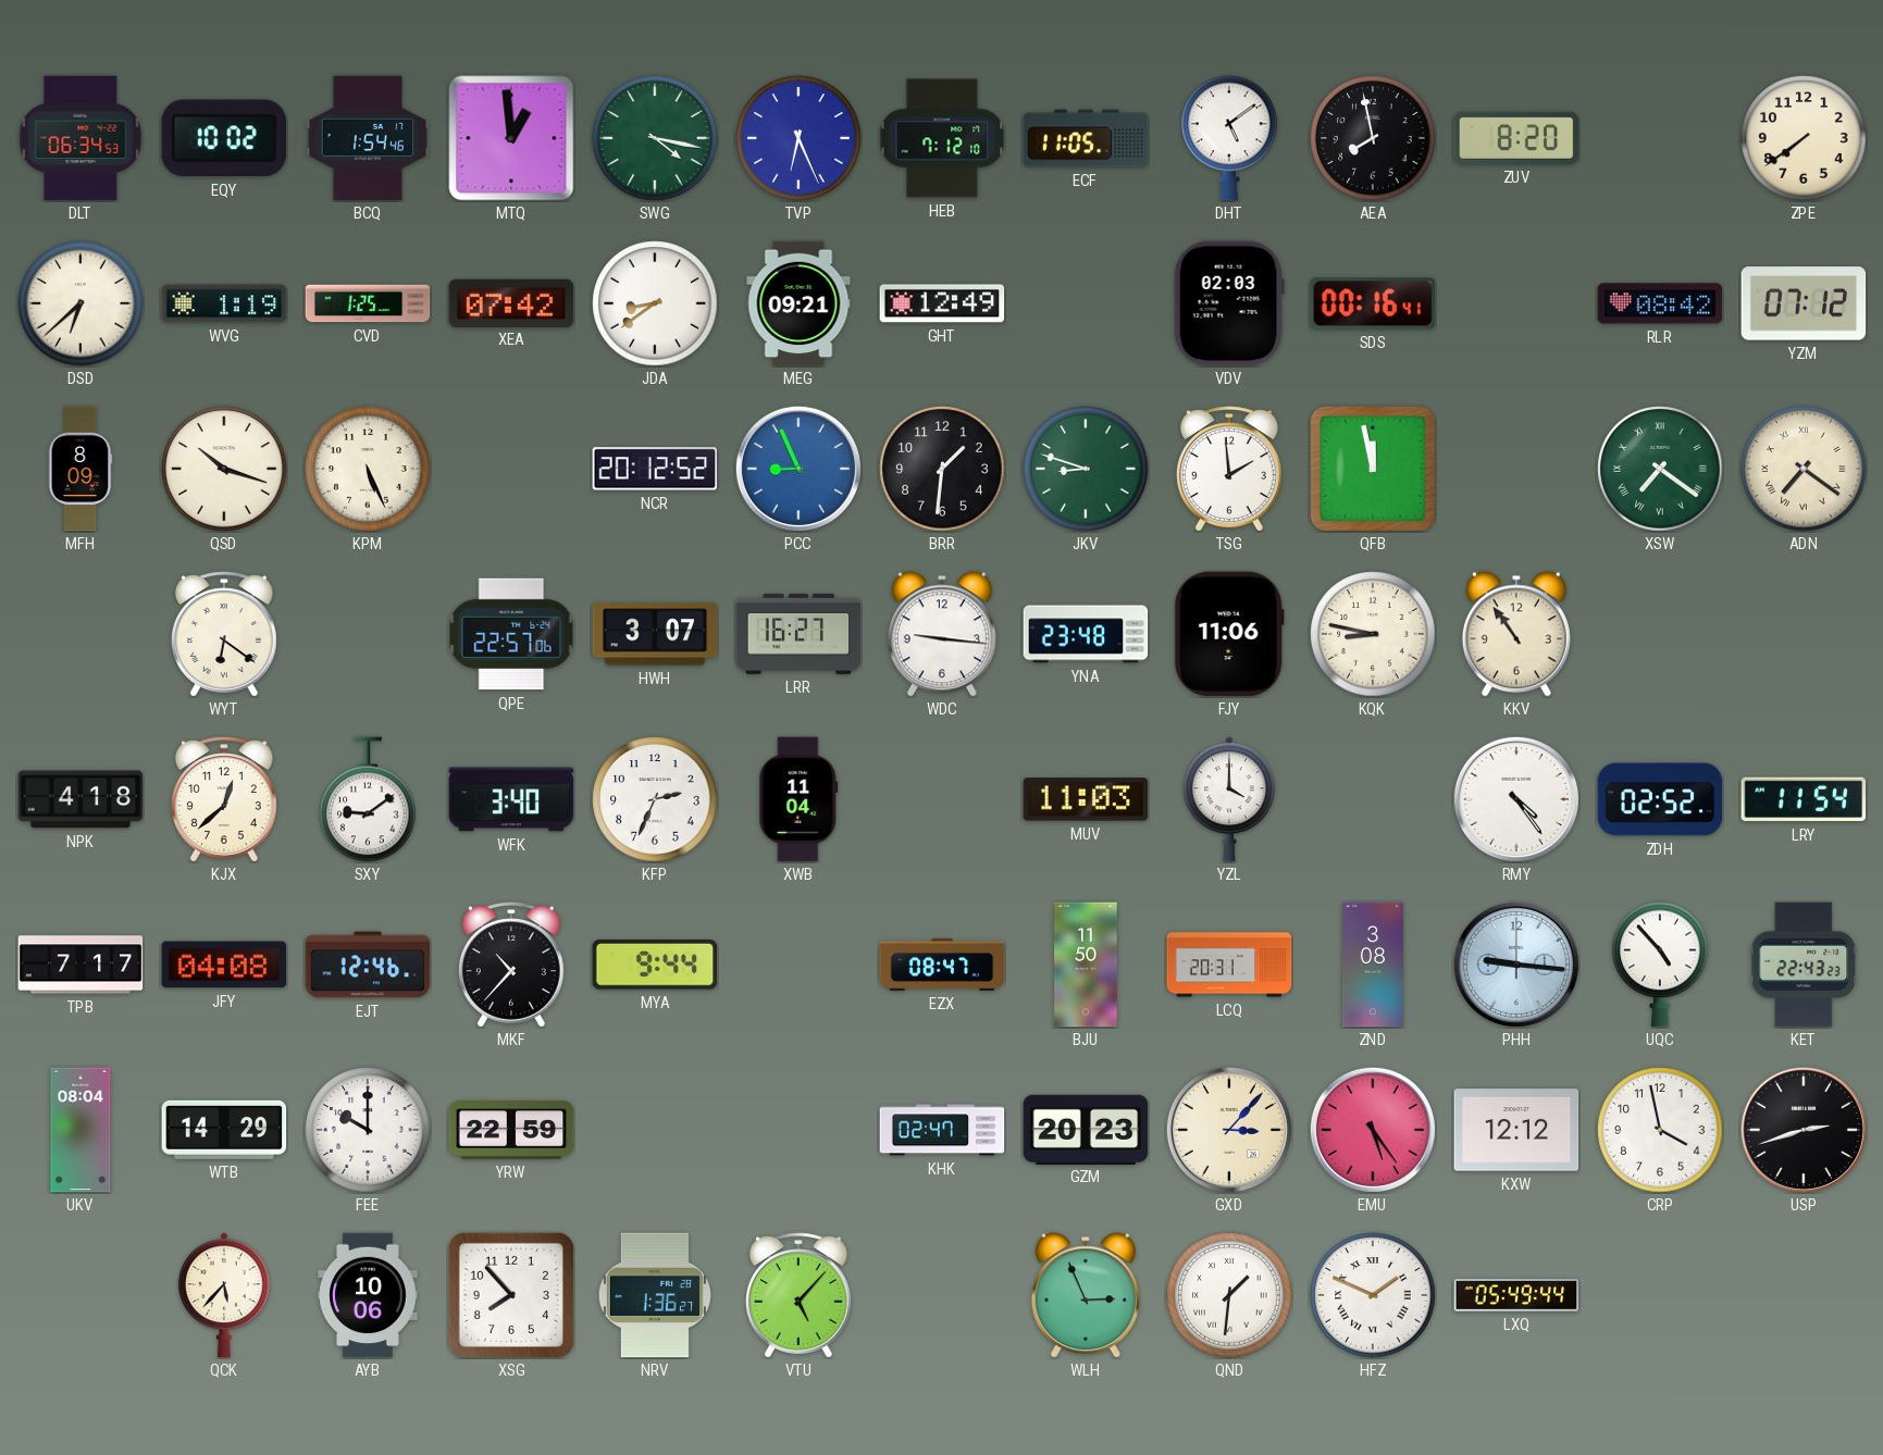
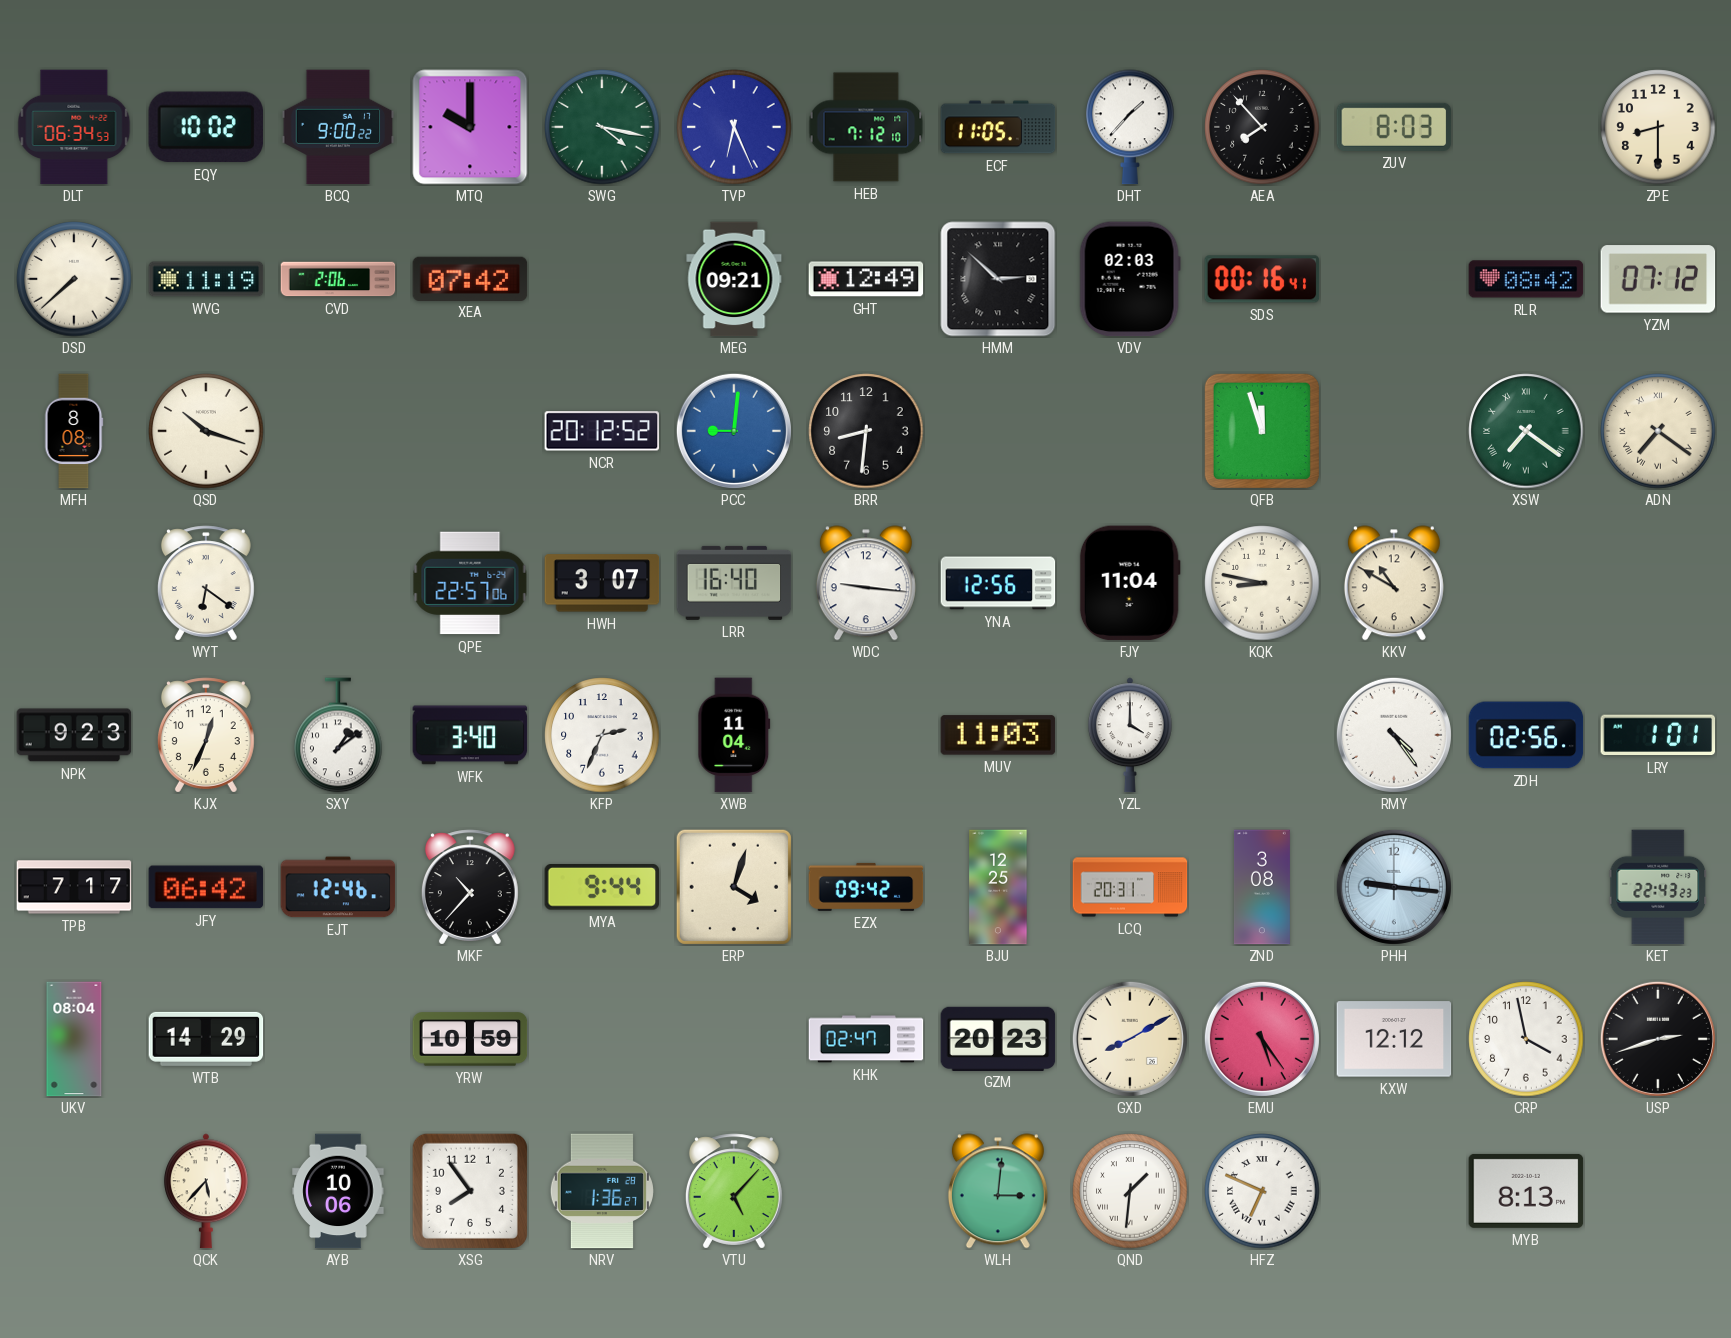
BCQ: 1:54 -> 9:00
MTQ: 12:59 -> 10:00
DHT: 5:09 -> 1:37
AEA: 7:58 -> 7:53
ZUV: 8:20 -> 8:03
ZPE: 7:39 -> 8:30
DSD: 6:38 -> 7:38
WVG: 1:19 -> 11:19
CVD: 1:25 -> 2:06
JDA: 8:39 -> none
HMM: none -> 2:52
MFH: 8:09 -> 8:08
KPM: 5:26 -> none
PCC: 8:56 -> 9:01
BRR: 1:31 -> 8:31
JKV: 8:48 -> none
TSG: 1:59 -> none
QFB: 11:58 -> 11:57
LRR: 16:27 -> 16:40
YNA: 23:48 -> 12:56
FJY: 11:06 -> 11:04
KKV: 10:54 -> 10:50
NPK: 4:18 -> 9:23
KJX: 12:38 -> 12:34
SXY: 9:09 -> 1:09
ZDH: 02:52 -> 02:56
LRY: 11:54 -> 1:01
JFY: 04:08 -> 06:42
ERP: none -> 4:03
EZX: 08:47 -> 09:42
BJU: 11:50 -> 12:25
UQC: 4:53 -> none
FEE: 10:00 -> none
YRW: 22:59 -> 10:59
GXD: 3:07 -> 8:10
XSG: 7:53 -> 7:54
WLH: 2:56 -> 3:01
HFZ: 1:49 -> 6:49
LXQ: 05:49 -> none
MYB: none -> 8:13
